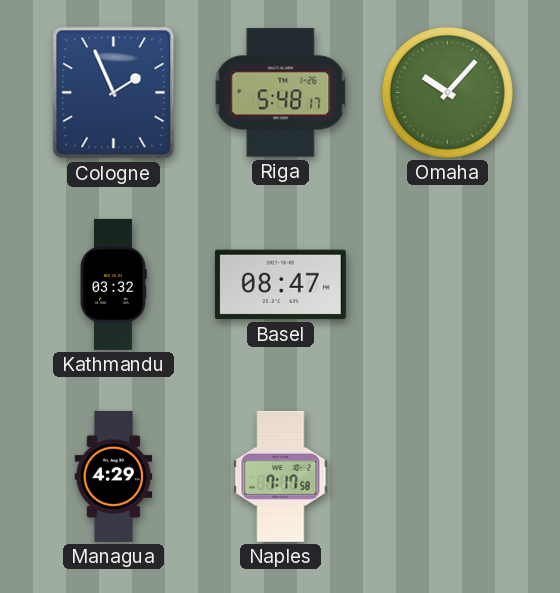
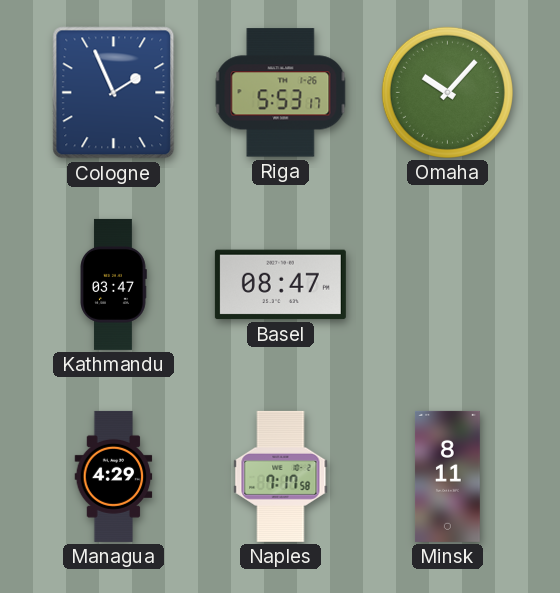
Riga: 5:48 -> 5:53
Kathmandu: 03:32 -> 03:47
Minsk: none -> 8:11
